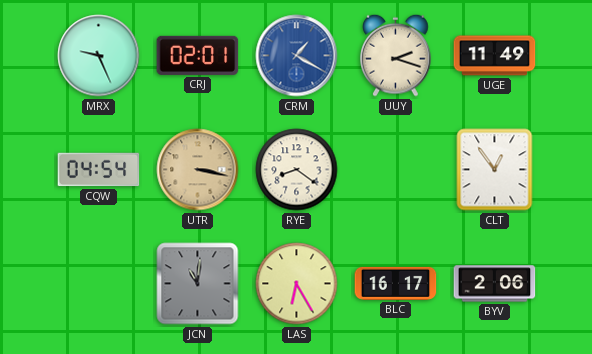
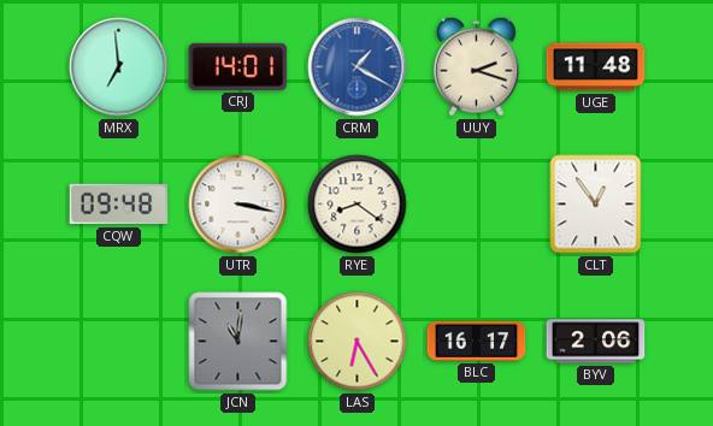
MRX: 9:26 -> 6:59
CRJ: 02:01 -> 14:01
UGE: 11:49 -> 11:48
CQW: 04:54 -> 09:48
UTR dial: champagne -> white
